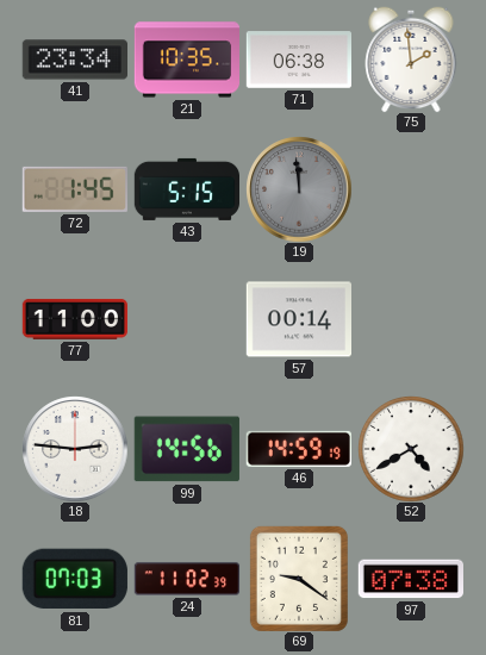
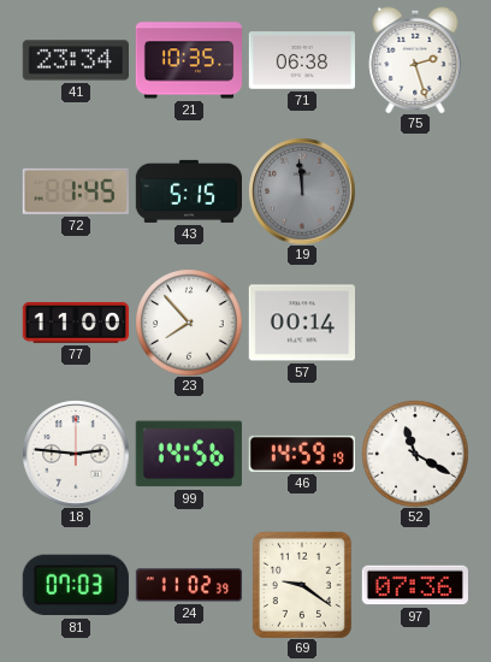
75: 1:59 -> 2:27
23: none -> 7:53
52: 4:40 -> 11:20
97: 07:38 -> 07:36
